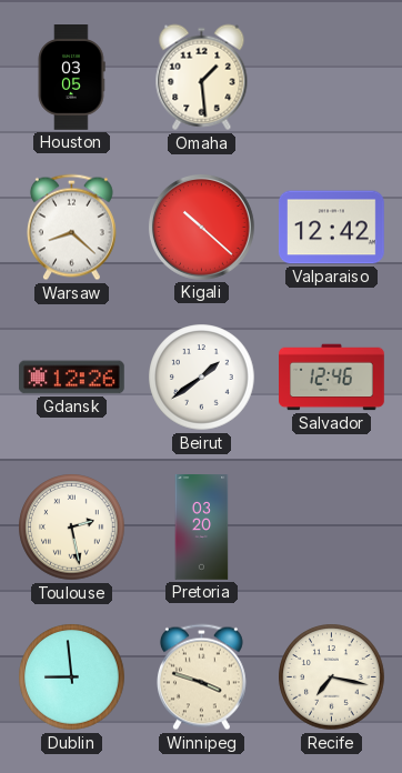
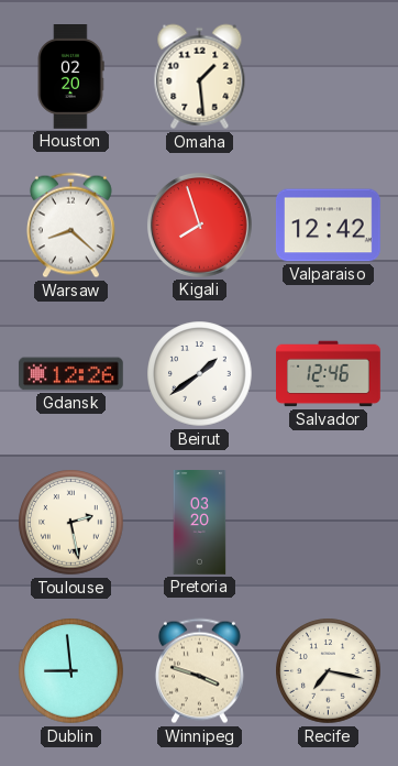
Houston: 03:05 -> 02:20
Kigali: 10:22 -> 7:57
